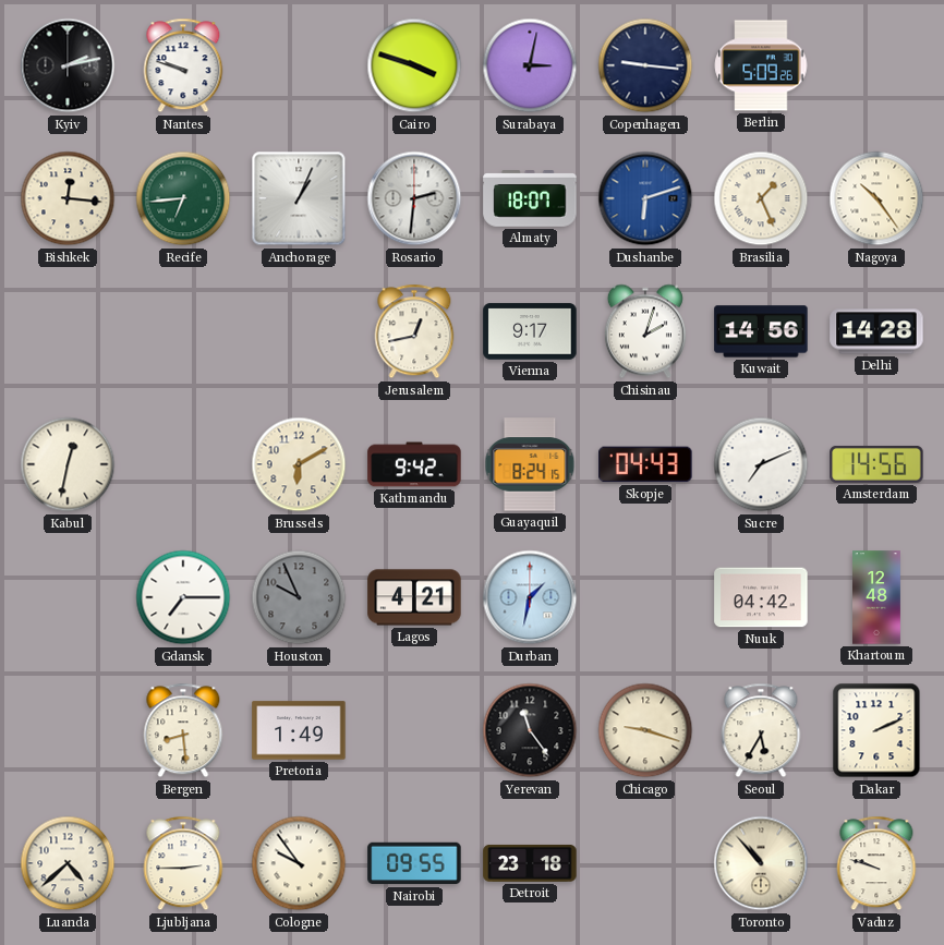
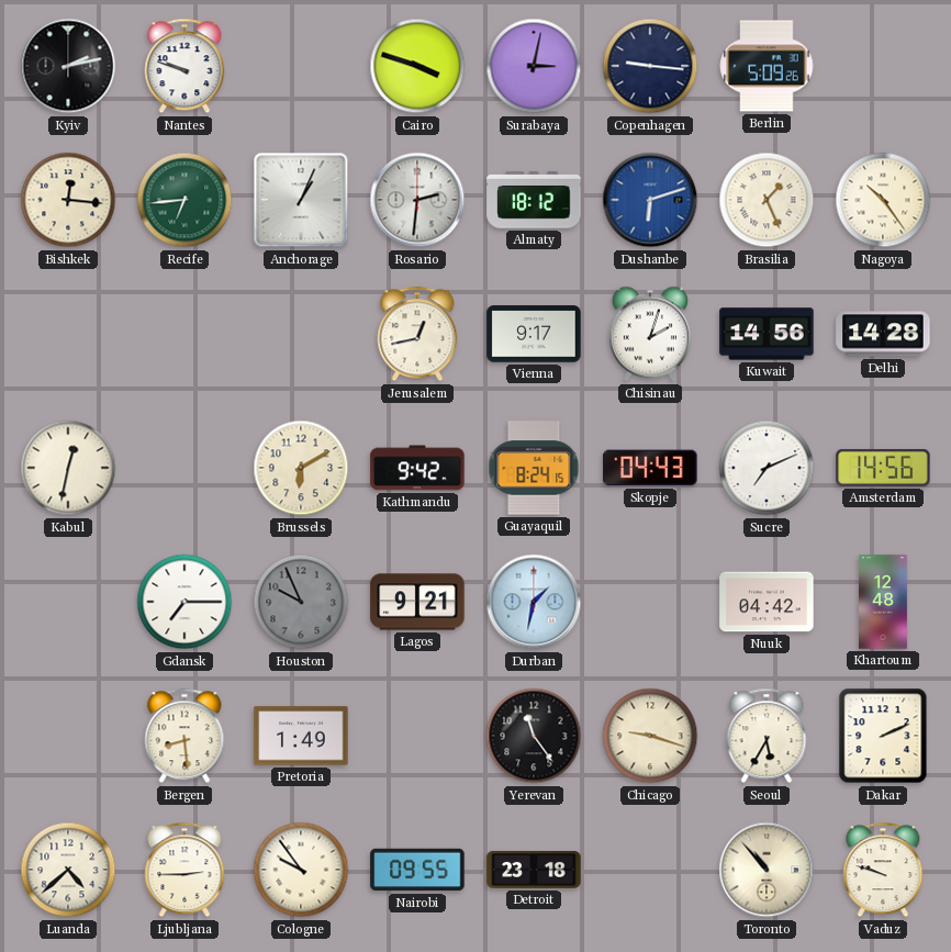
Almaty: 18:07 -> 18:12
Lagos: 4:21 -> 9:21
